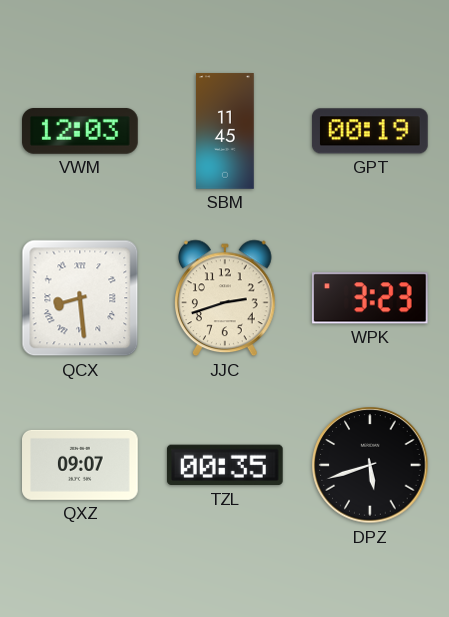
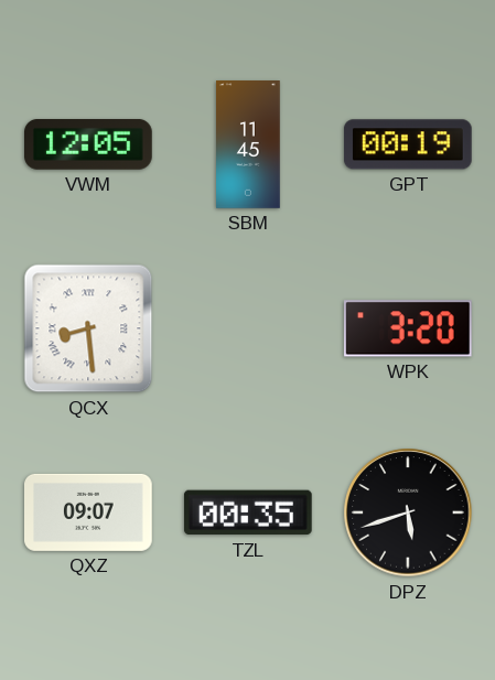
VWM: 12:03 -> 12:05
JJC: 2:42 -> none
WPK: 3:23 -> 3:20
